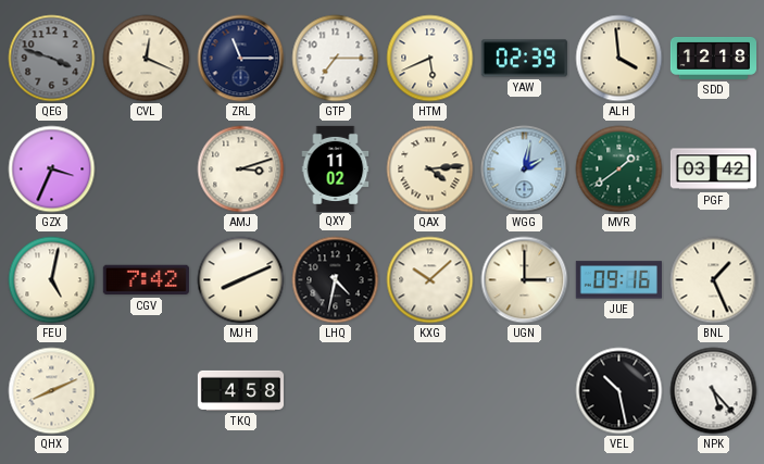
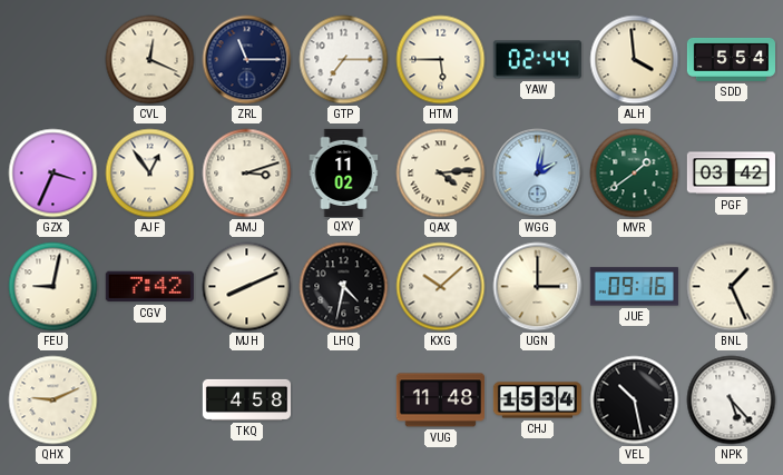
QEG: 3:48 -> none
HTM: 5:41 -> 5:45
YAW: 02:39 -> 02:44
SDD: 12:18 -> 5:54
AJF: none -> 12:54
FEU: 5:02 -> 9:02
QHX: 8:11 -> 9:11
VUG: none -> 11:48
CHJ: none -> 15:34
